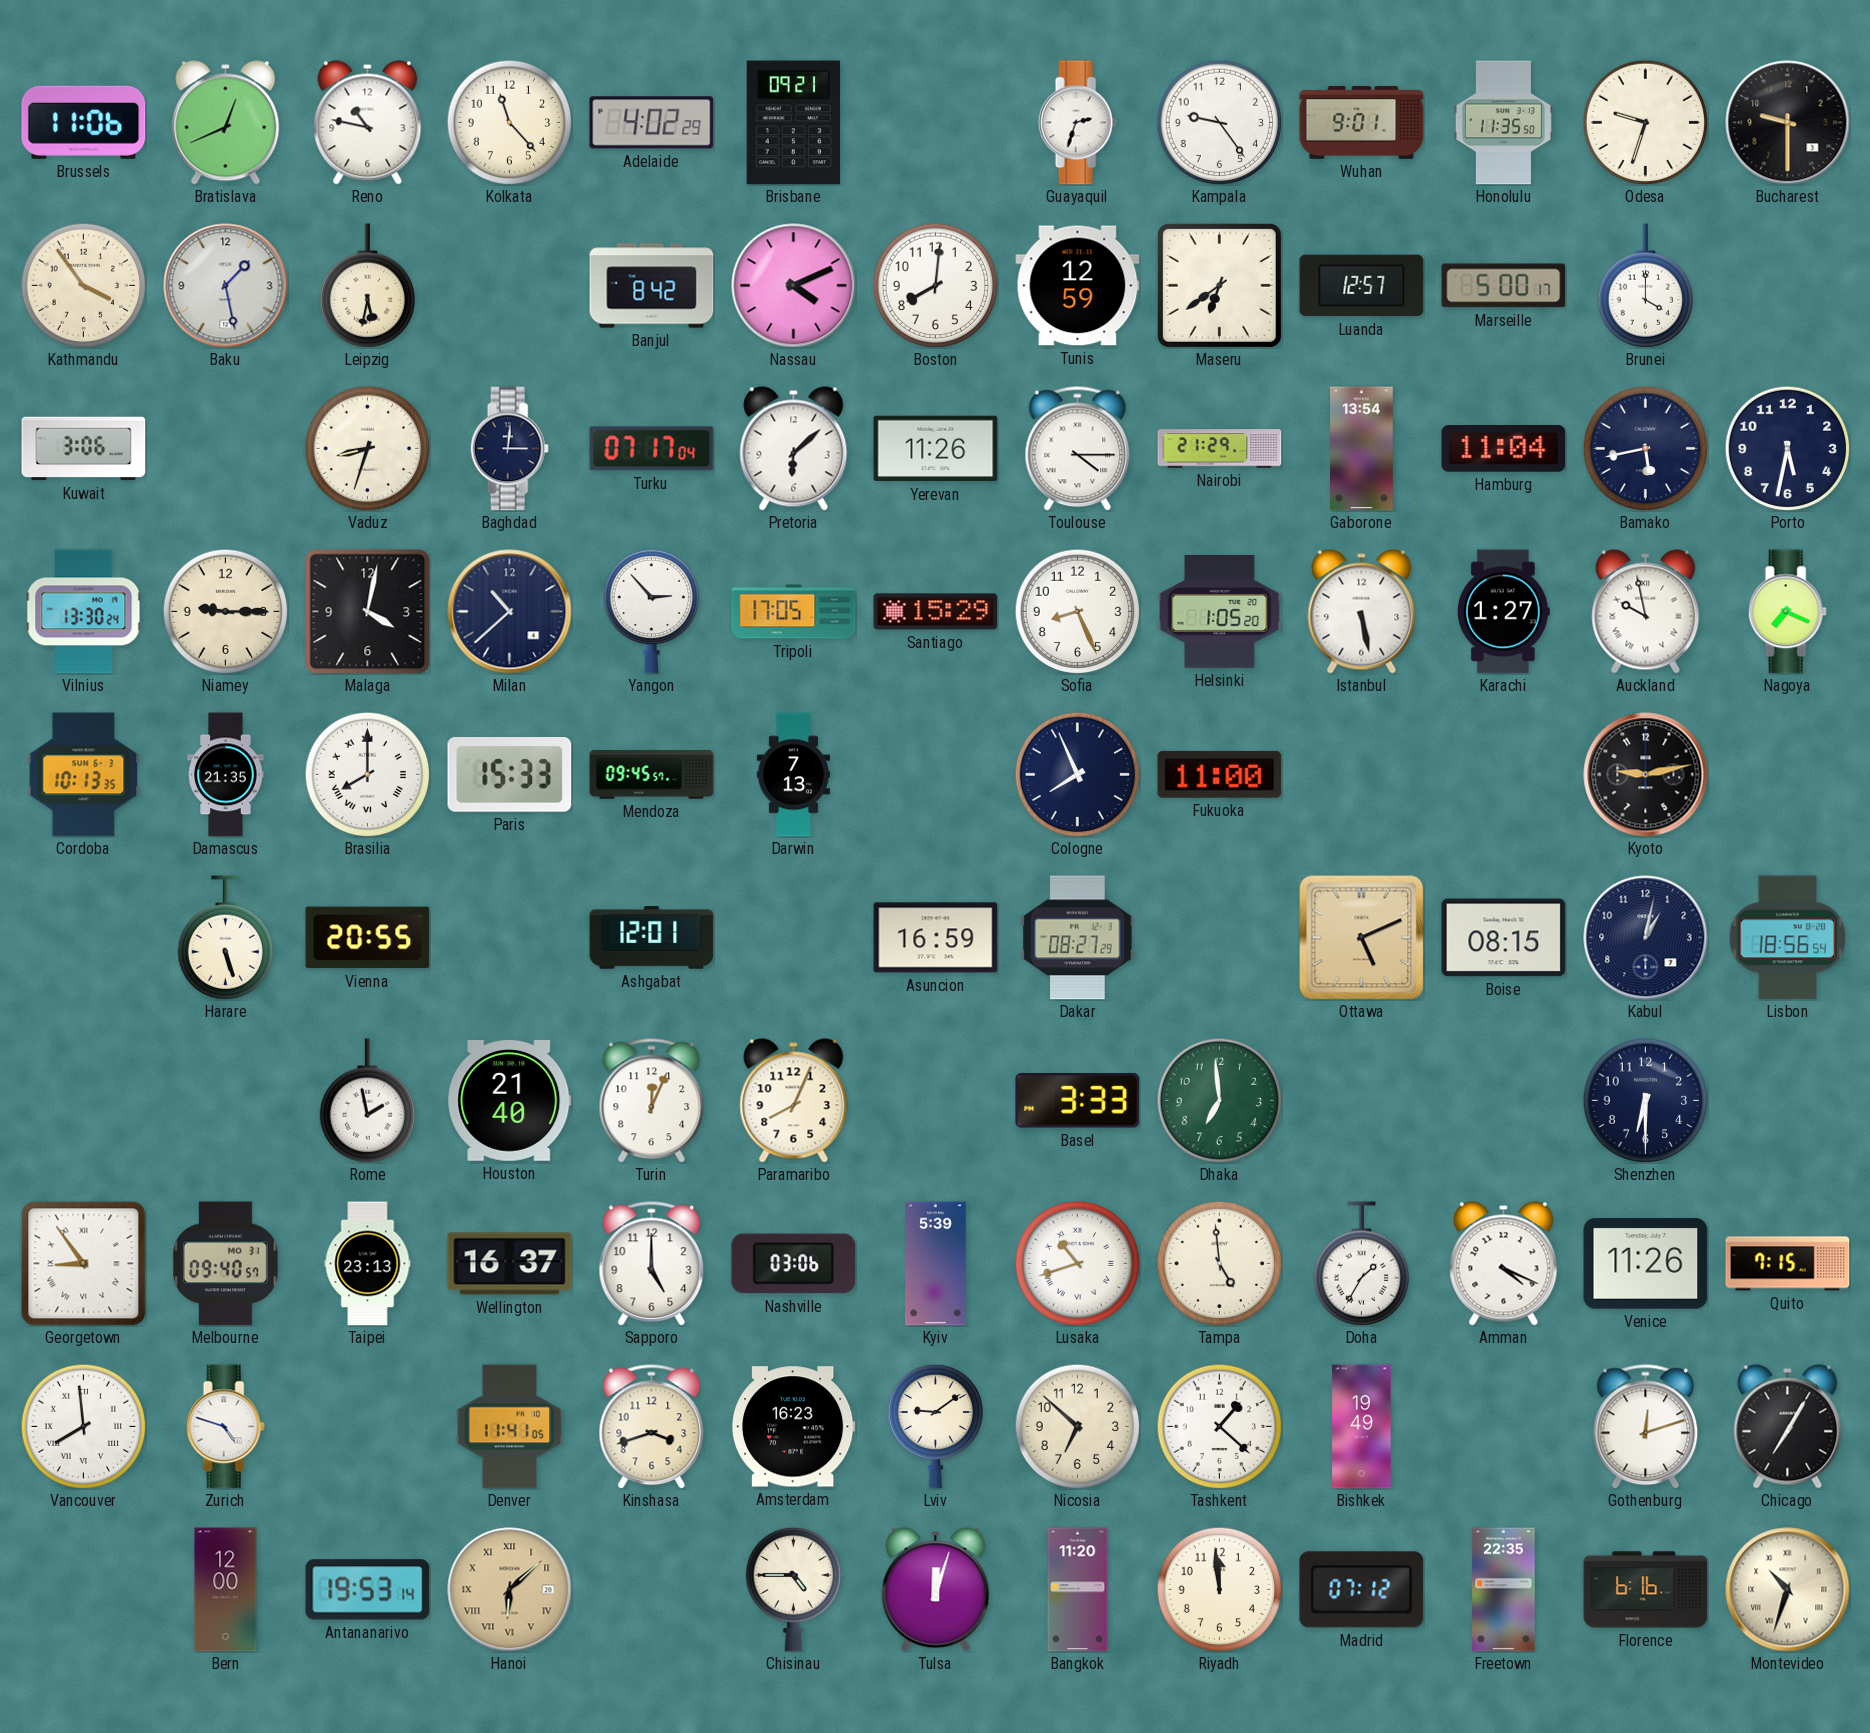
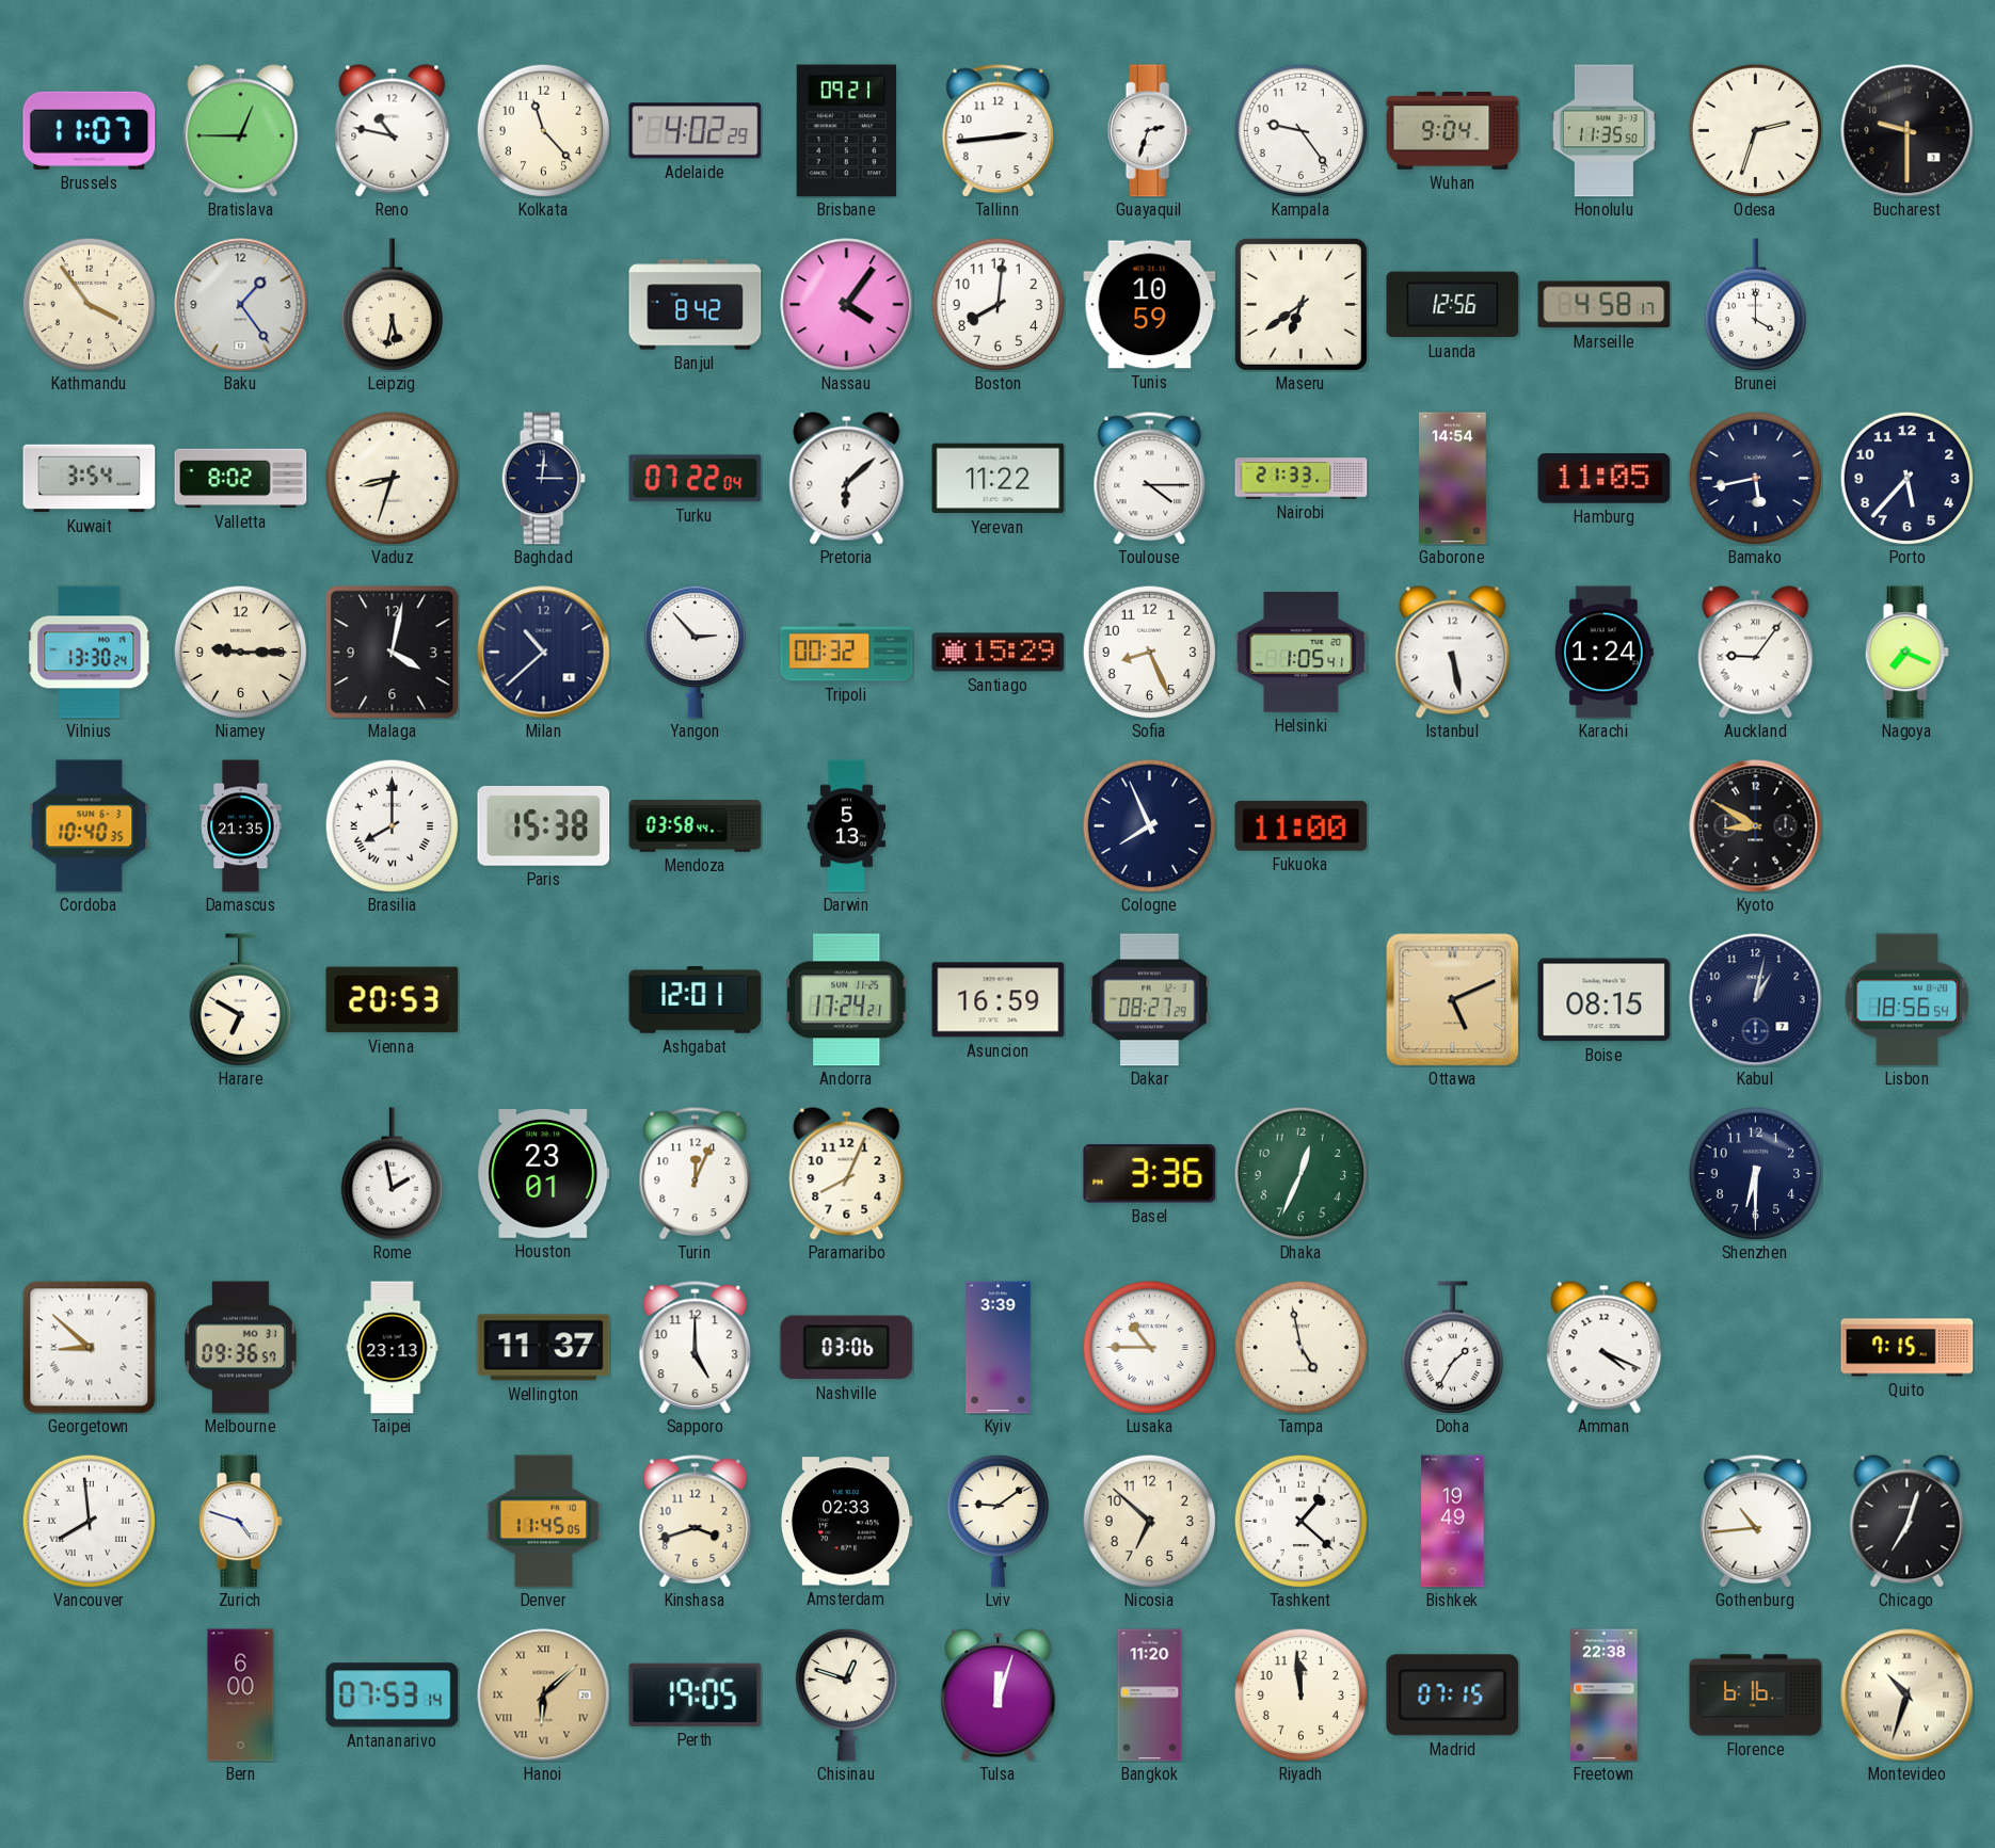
Brussels: 11:06 -> 11:07
Bratislava: 12:41 -> 12:45
Tallinn: none -> 2:44
Wuhan: 9:01 -> 9:04
Odesa: 9:33 -> 2:33
Baku: 1:28 -> 1:24
Nassau: 4:11 -> 4:06
Tunis: 12:59 -> 10:59
Luanda: 12:57 -> 12:56
Marseille: 5:00 -> 4:58
Kuwait: 3:06 -> 3:54
Valletta: none -> 8:02
Turku: 07:17 -> 07:22
Yerevan: 11:26 -> 11:22
Nairobi: 21:29 -> 21:33
Gaborone: 13:54 -> 14:54
Hamburg: 11:04 -> 11:05
Porto: 5:32 -> 5:37
Tripoli: 17:05 -> 00:32
Helsinki: 1:05:20 -> 1:05:41
Karachi: 1:27 -> 1:24
Auckland: 9:58 -> 9:06
Cordoba: 10:13 -> 10:40
Paris: 15:33 -> 15:38
Mendoza: 09:45 -> 03:58
Darwin: 7:13 -> 5:13
Kyoto: 9:13 -> 8:50
Harare: 5:27 -> 6:50
Vienna: 20:55 -> 20:53
Andorra: none -> 17:24
Houston: 21:40 -> 23:01
Basel: 3:33 -> 3:36
Dhaka: 6:59 -> 12:34
Georgetown: 8:54 -> 8:52
Melbourne: 09:40 -> 09:36
Wellington: 16:37 -> 11:37
Kyiv: 5:39 -> 3:39
Lusaka: 10:42 -> 10:45
Tampa: 4:59 -> 4:58
Venice: 11:26 -> none
Denver: 11:41 -> 11:45
Amsterdam: 16:23 -> 02:33
Gothenburg: 12:12 -> 10:44
Chicago: 7:05 -> 7:03
Bern: 12:00 -> 6:00
Antananarivo: 19:53 -> 07:53
Perth: none -> 19:05
Chisinau: 4:45 -> 12:48
Madrid: 07:12 -> 07:15
Freetown: 22:35 -> 22:38
